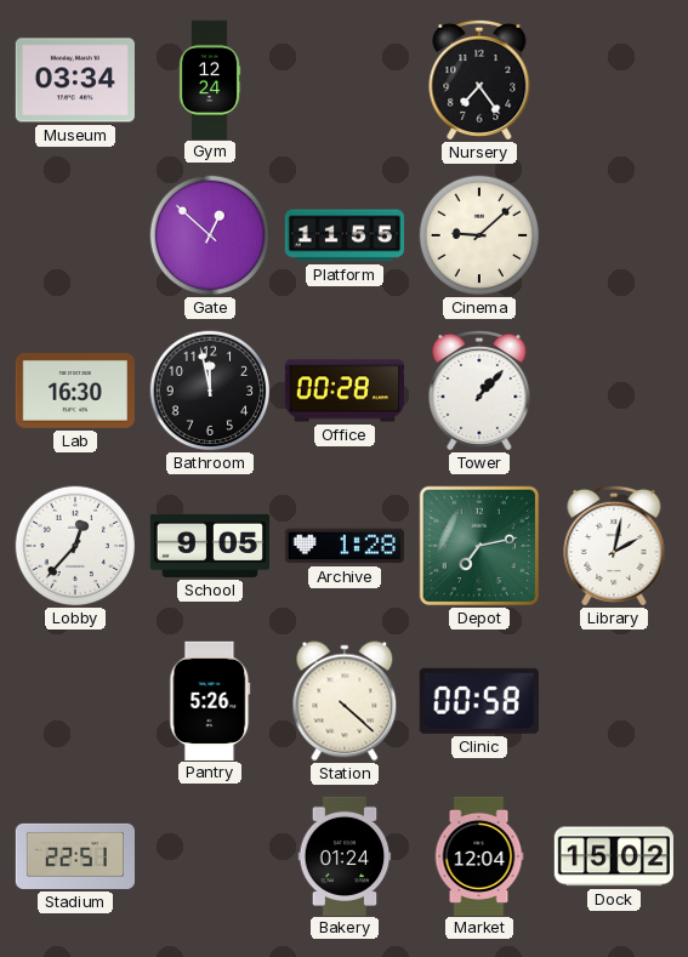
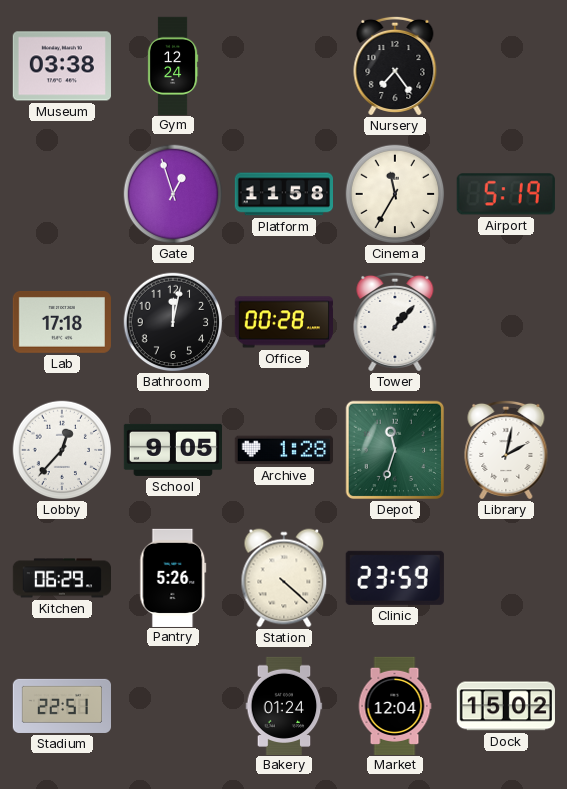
Museum: 03:34 -> 03:38
Gate: 12:52 -> 12:57
Platform: 11:55 -> 11:58
Cinema: 9:08 -> 11:35
Airport: none -> 5:19
Lab: 16:30 -> 17:18
Bathroom: 11:58 -> 12:02
Depot: 7:13 -> 11:33
Kitchen: none -> 06:29
Clinic: 00:58 -> 23:59
